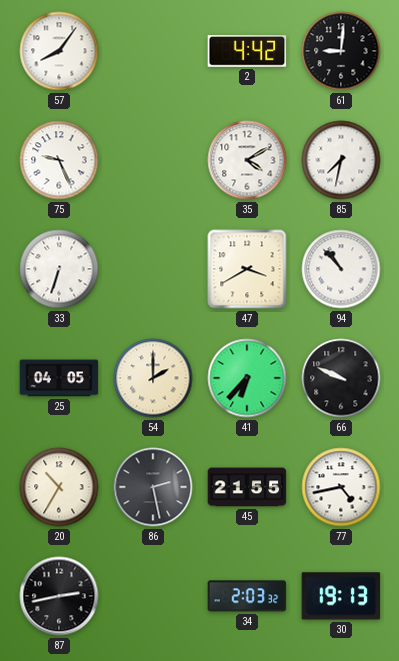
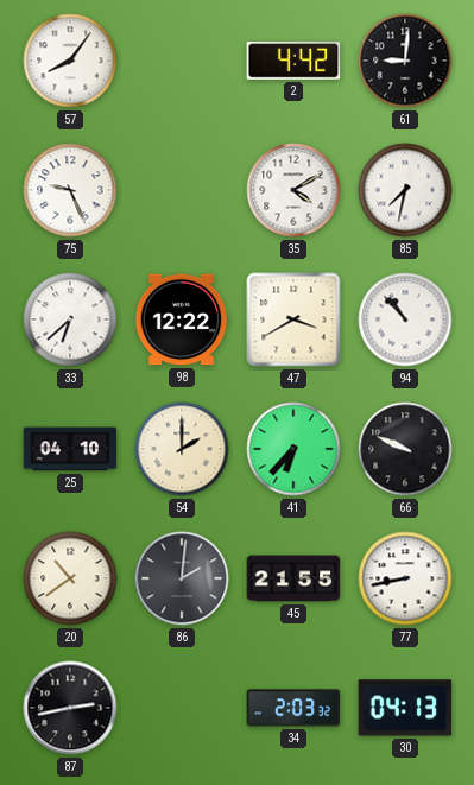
33: 6:33 -> 6:38
98: none -> 12:22
25: 04:05 -> 04:10
20: 10:35 -> 10:39
86: 2:28 -> 2:01
77: 4:43 -> 8:43
30: 19:13 -> 04:13
